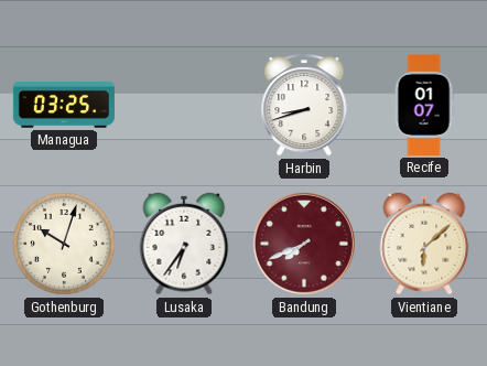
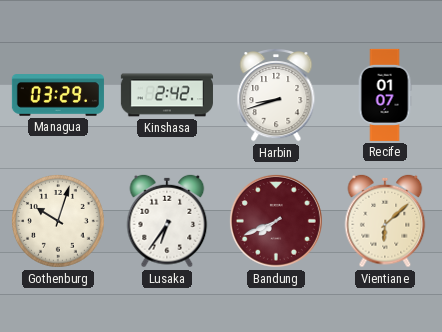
Managua: 03:25 -> 03:29
Kinshasa: none -> 2:42
